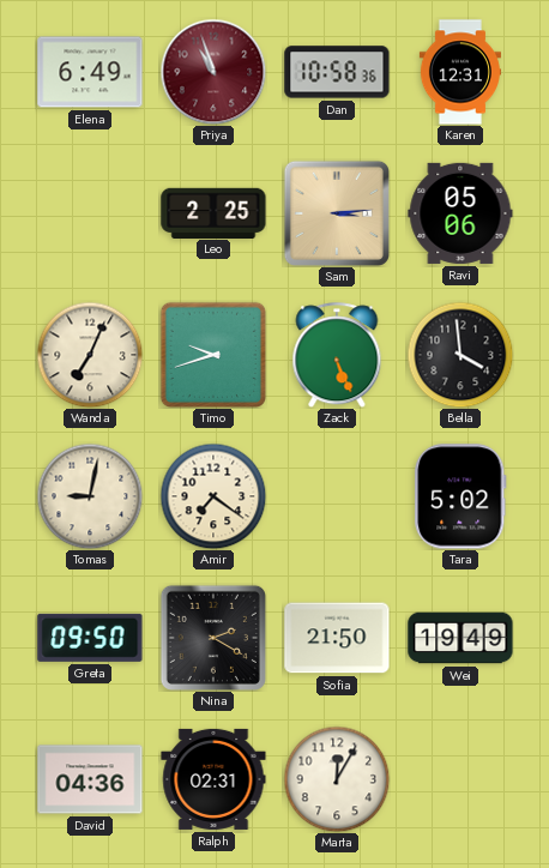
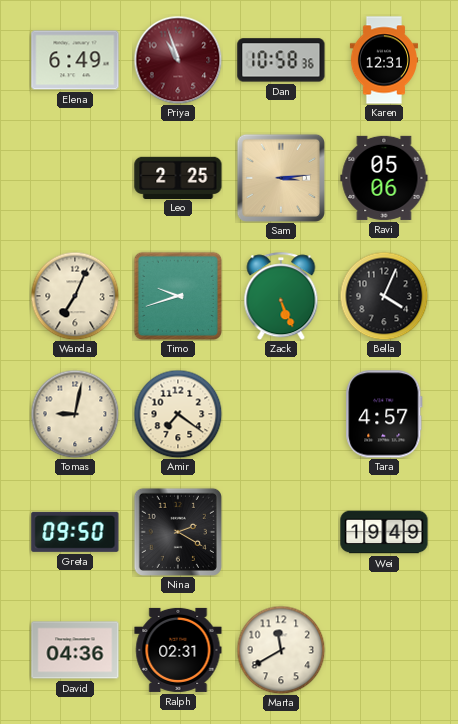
Bella: 3:59 -> 4:04
Tara: 5:02 -> 4:57
Sofia: 21:50 -> none
Marta: 12:05 -> 11:40
